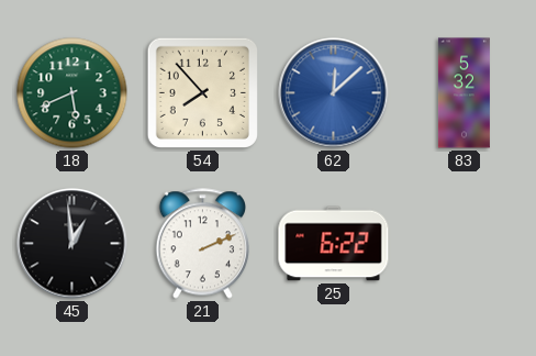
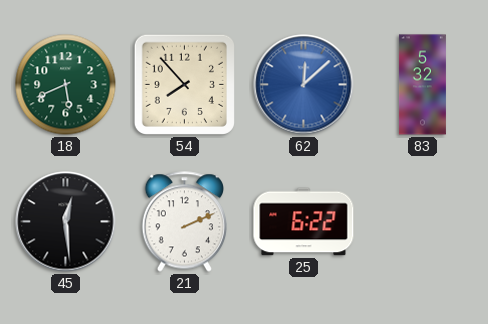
45: 12:59 -> 12:29
